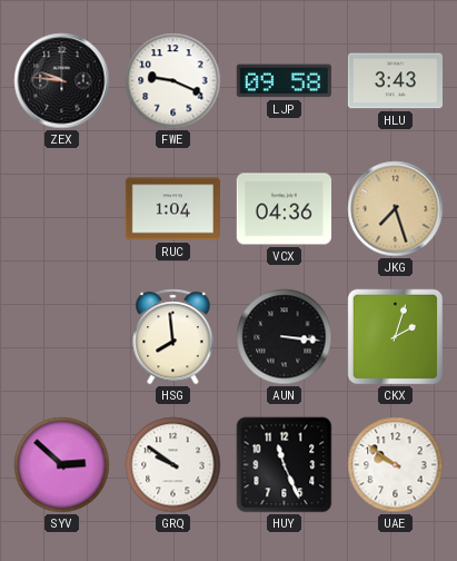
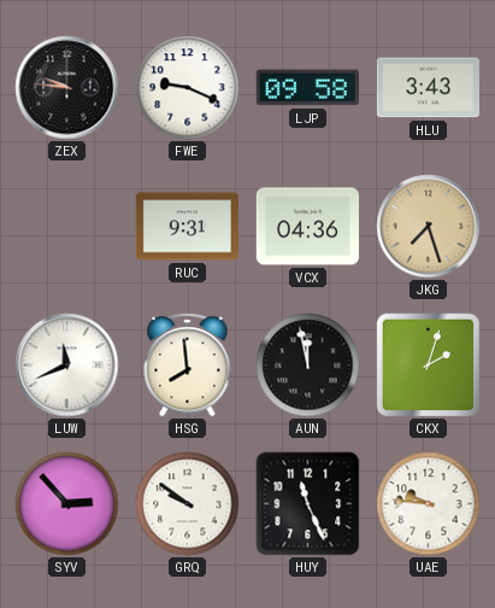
RUC: 1:04 -> 9:31
LUW: none -> 11:41
AUN: 3:16 -> 11:58
SYV: 2:52 -> 2:53
UAE: 9:51 -> 9:46
